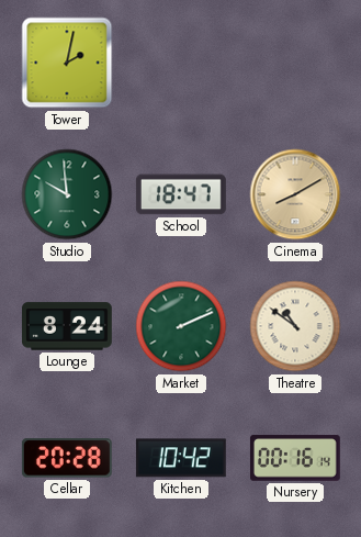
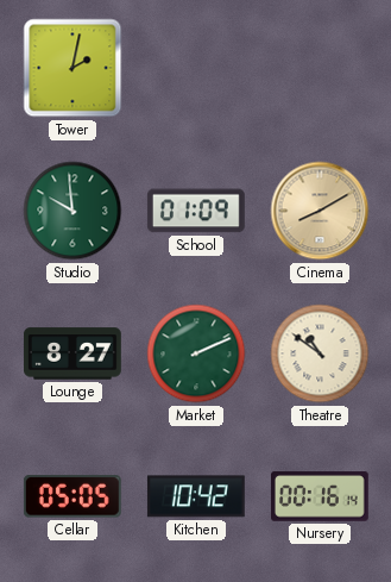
School: 18:47 -> 01:09
Lounge: 8:24 -> 8:27
Cellar: 20:28 -> 05:05
